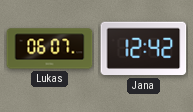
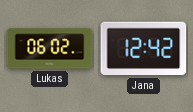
Lukas: 06:07 -> 06:02
